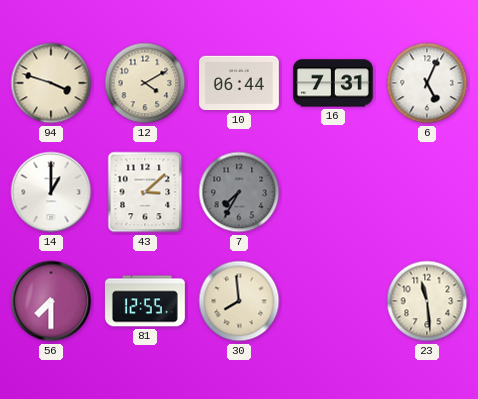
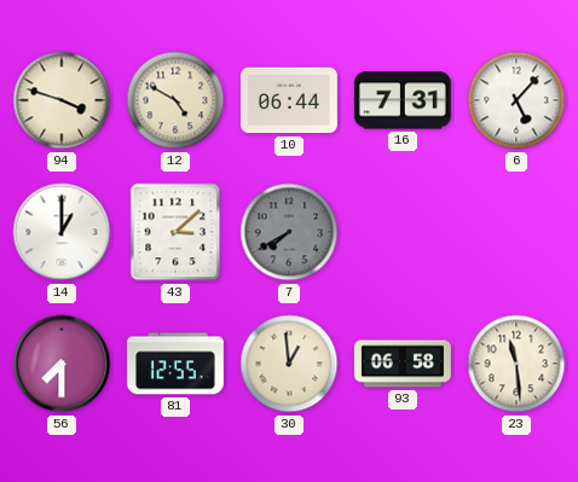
12: 4:10 -> 4:50
6: 5:04 -> 5:07
7: 7:35 -> 7:40
30: 7:59 -> 12:59
93: none -> 06:58
